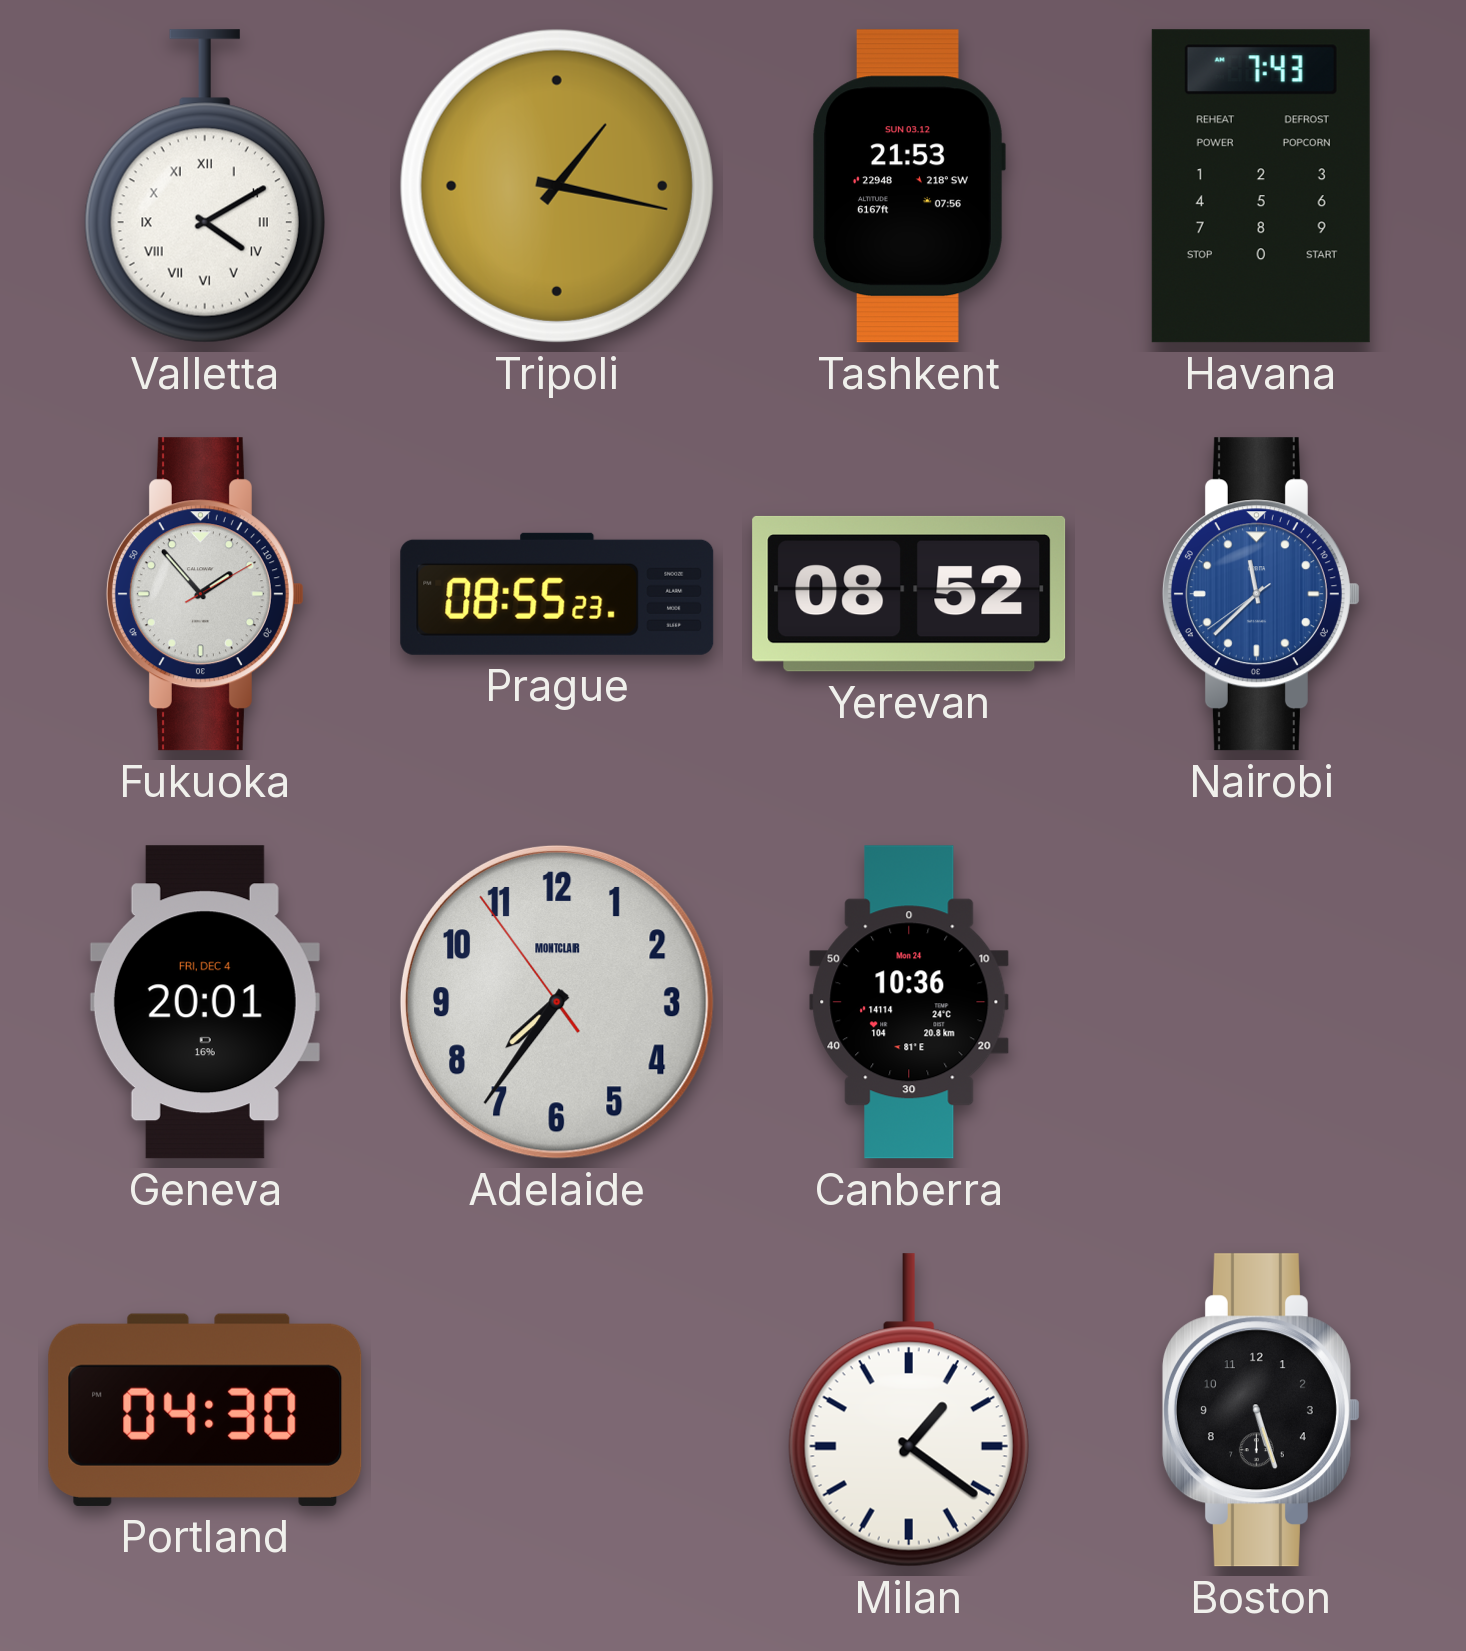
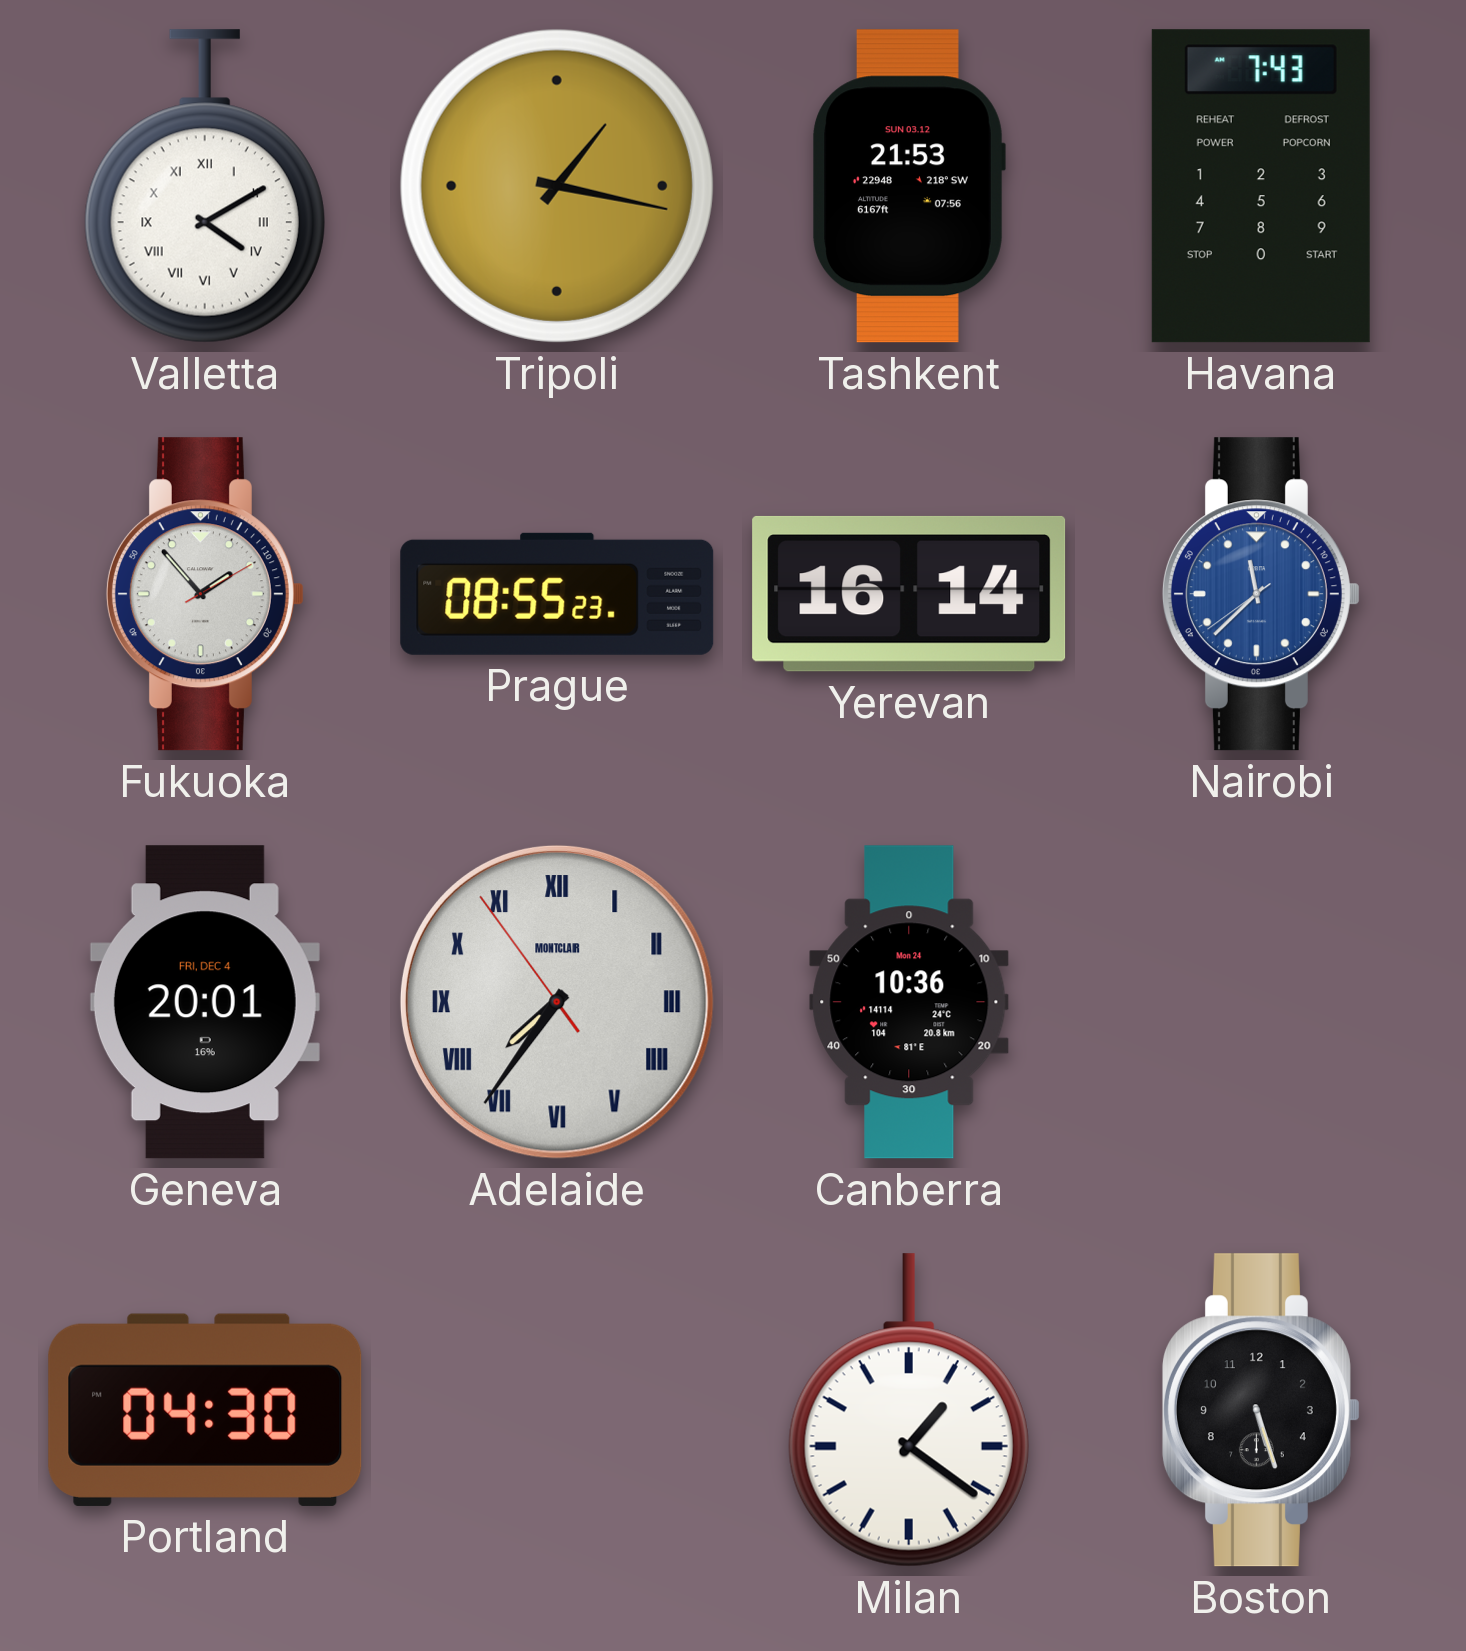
Yerevan: 08:52 -> 16:14
Adelaide numerals: Arabic -> Roman
